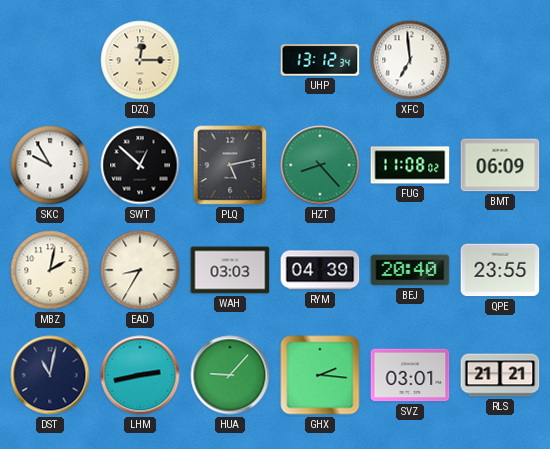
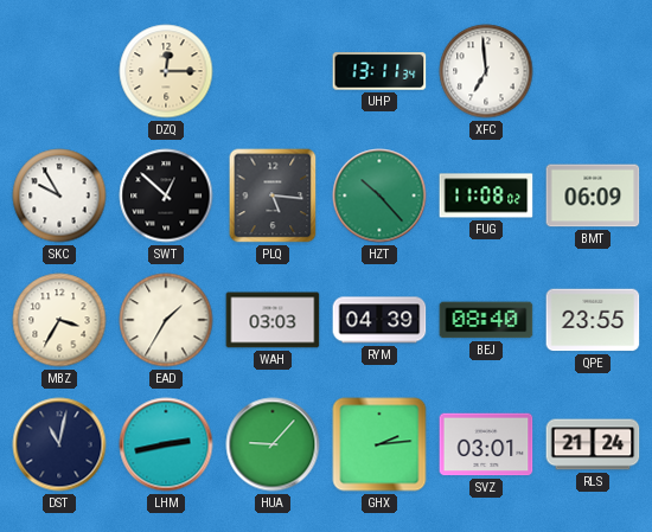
UHP: 13:12 -> 13:11
PLQ: 5:13 -> 5:16
HZT: 8:23 -> 10:23
MBZ: 2:02 -> 3:35
EAD: 8:35 -> 1:35
BEJ: 20:40 -> 08:40
GHX: 2:16 -> 2:14
RLS: 21:21 -> 21:24
